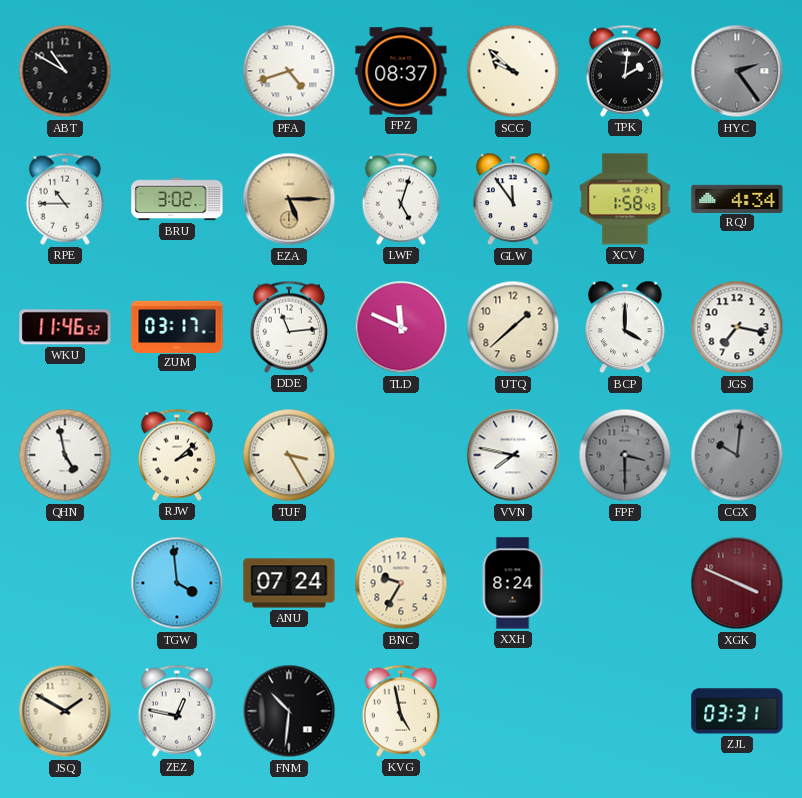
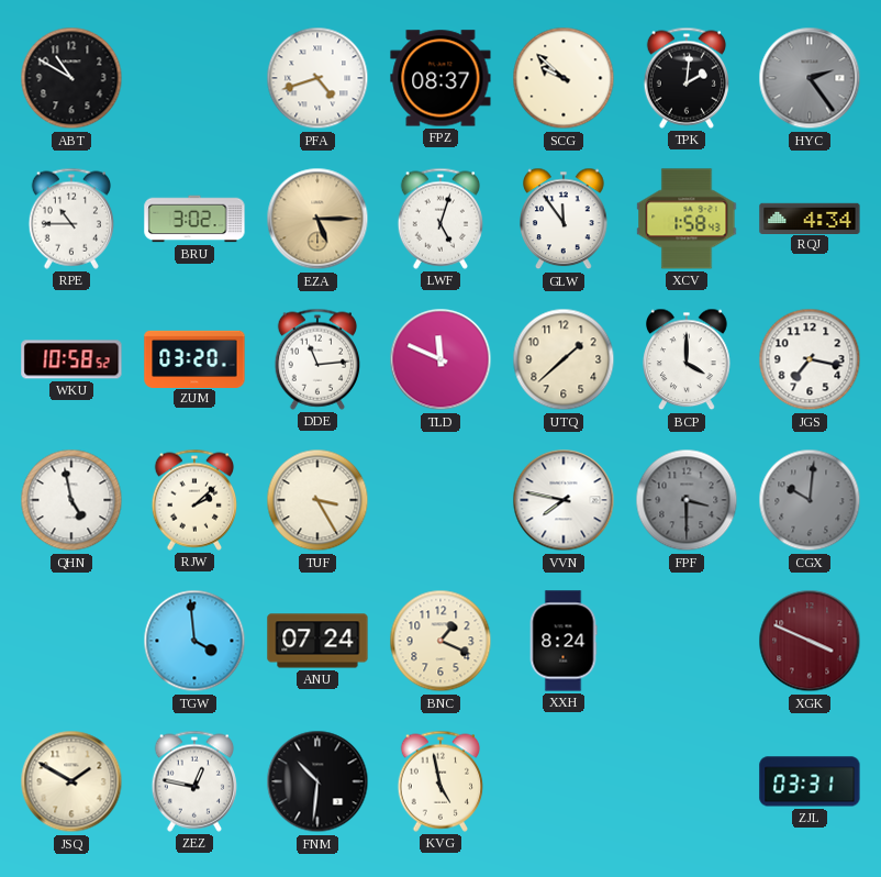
WKU: 11:46 -> 10:58
ZUM: 03:17 -> 03:20
BNC: 9:35 -> 1:19
